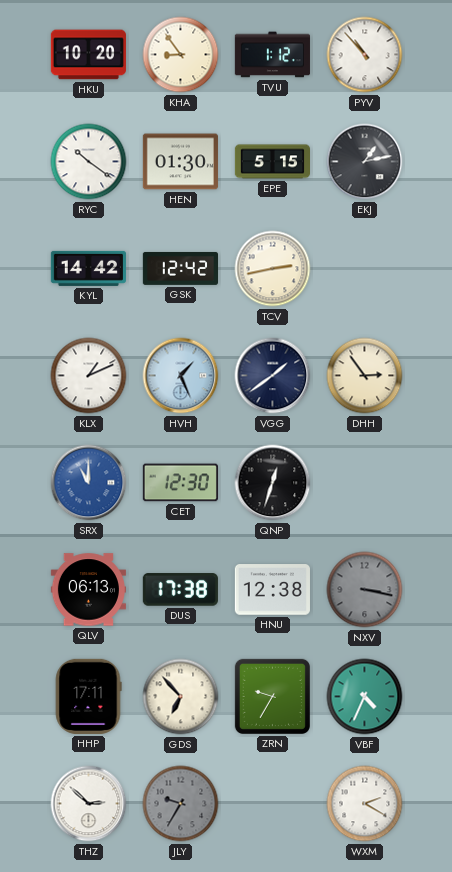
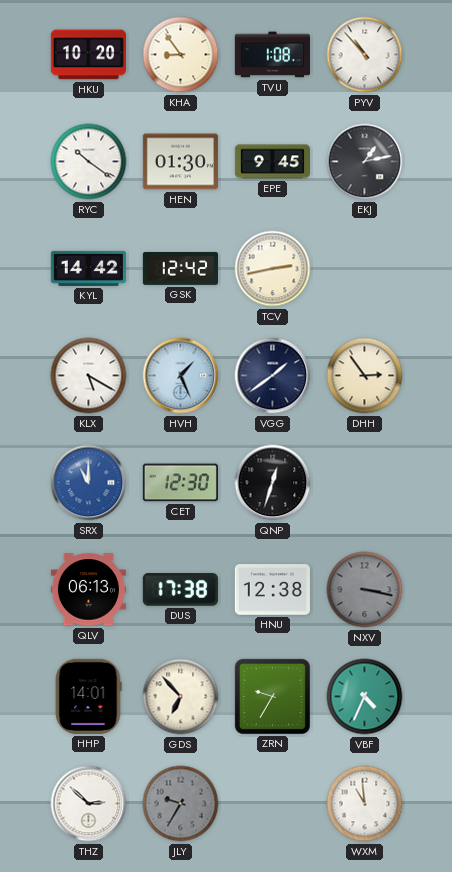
TVU: 1:12 -> 1:08
EPE: 5:15 -> 9:45
KLX: 1:11 -> 5:20
HHP: 17:11 -> 14:01
WXM: 2:20 -> 10:59
